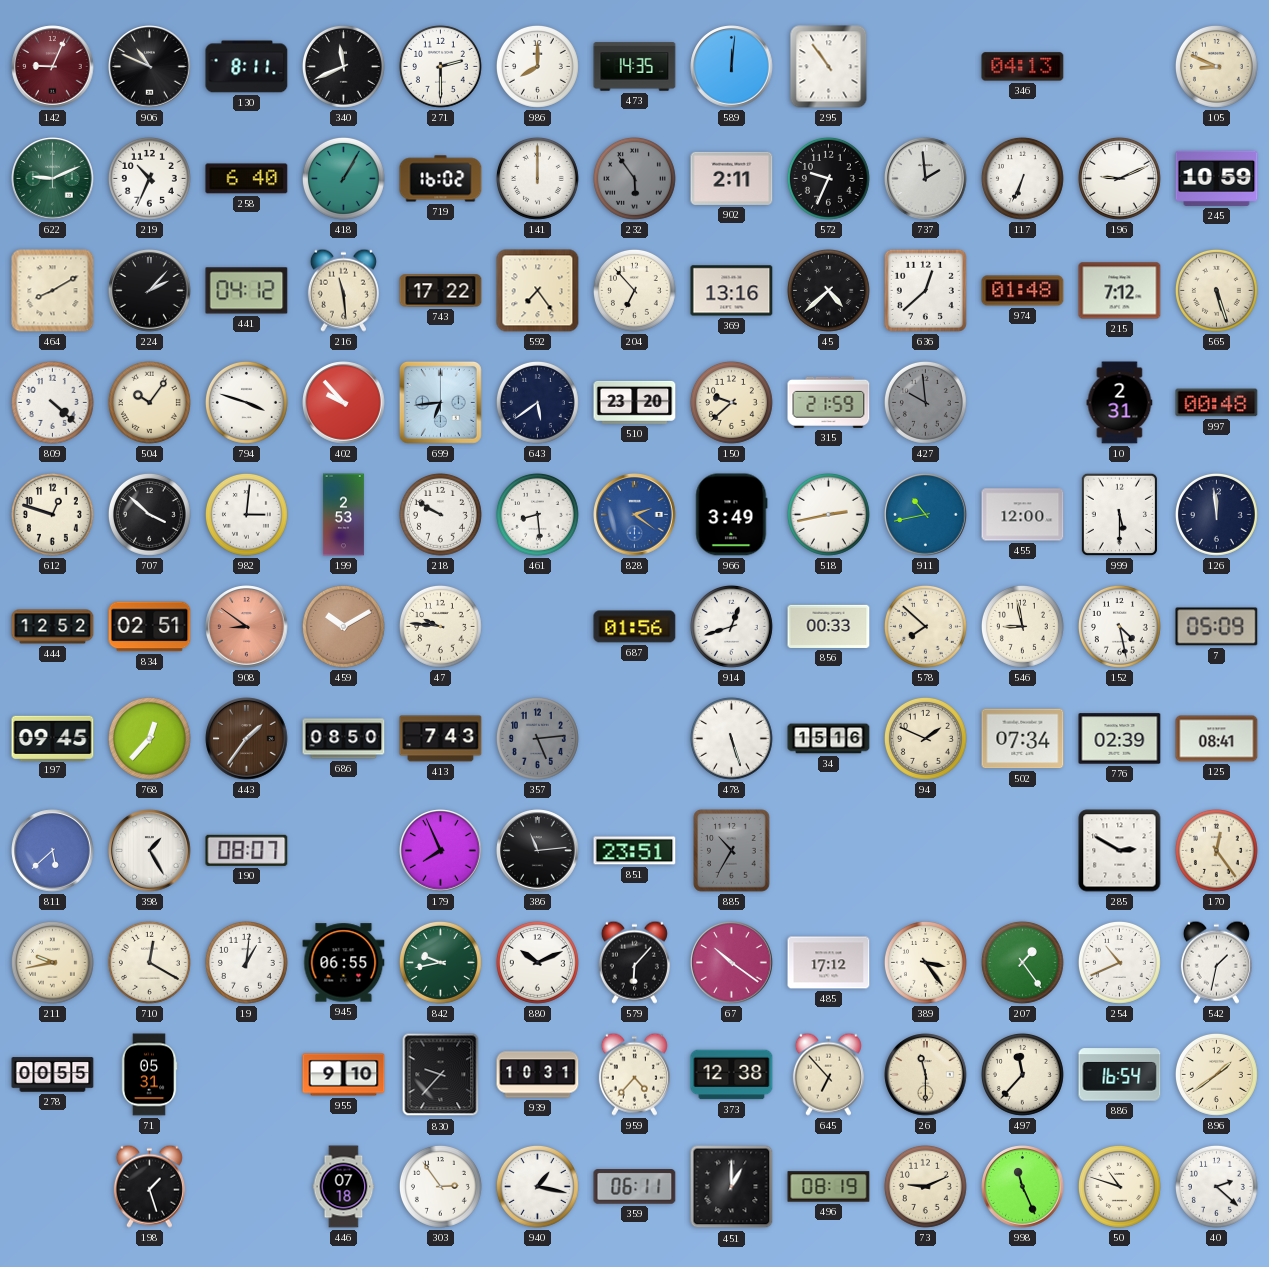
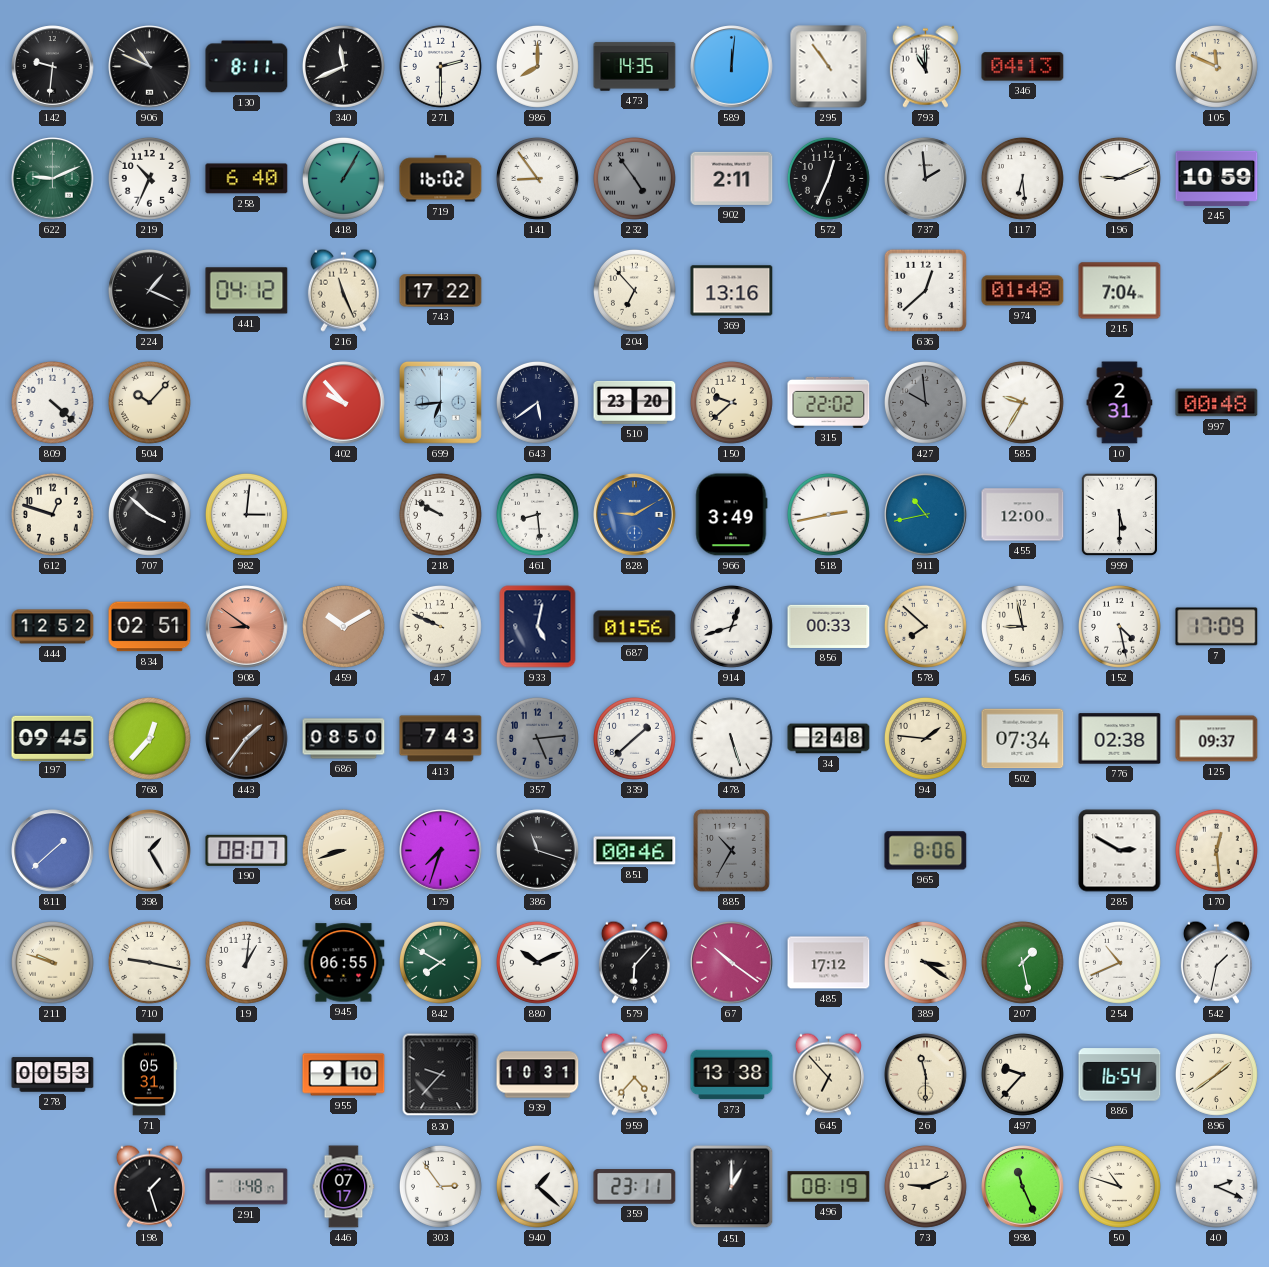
142: 9:04 -> 9:31
142 dial: burgundy -> black
793: none -> 11:00
105: 8:49 -> 11:49
141: 12:00 -> 8:54
232: 5:54 -> 4:54
572: 9:34 -> 12:34
117: 6:34 -> 6:29
464: 8:10 -> none
224: 2:07 -> 1:19
216: 11:29 -> 11:26
592: 7:24 -> none
45: 4:38 -> none
215: 7:12 -> 7:04
565: 5:27 -> none
504: 10:06 -> 10:07
794: 3:48 -> none
315: 21:59 -> 22:02
585: none -> 9:35
199: 2:53 -> none
828: 2:21 -> 9:10
126: 11:59 -> none
47: 9:46 -> 9:49
933: none -> 5:02
7: 05:09 -> 17:09
339: none -> 1:38
34: 15:16 -> 2:48
94: 1:49 -> 1:46
776: 02:39 -> 02:38
125: 08:41 -> 09:37
811: 5:38 -> 1:38
864: none -> 8:42
179: 7:56 -> 7:33
386: 11:14 -> 11:18
851: 23:51 -> 00:46
965: none -> 8:06
170: 12:24 -> 12:29
211: 9:43 -> 9:48
710: 12:20 -> 9:17
842: 9:43 -> 7:50
389: 3:24 -> 3:21
207: 1:24 -> 1:28
278: 00:55 -> 00:53
373: 12:38 -> 13:38
497: 11:37 -> 9:37
291: none -> 1:48
446: 07:18 -> 07:17
940: 1:17 -> 1:22
359: 06:11 -> 23:11
40: 2:22 -> 2:19
